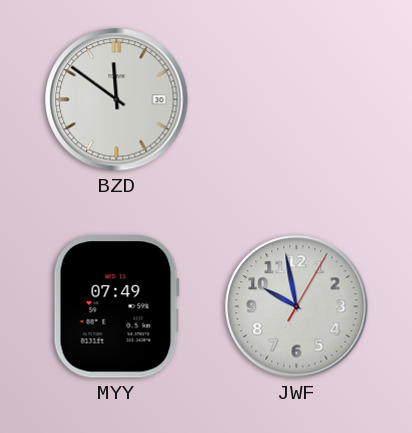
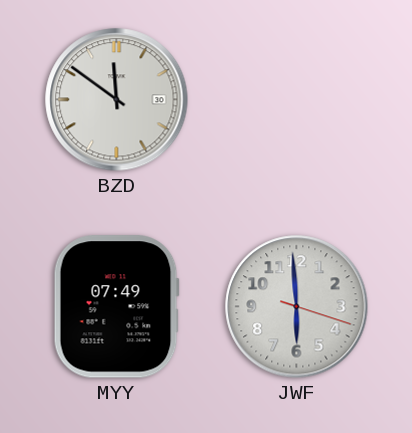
JWF: 9:58 -> 5:59
